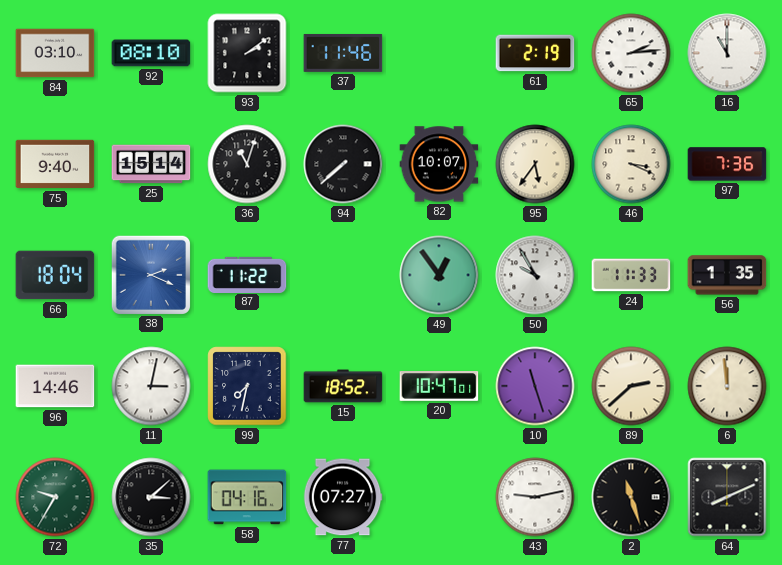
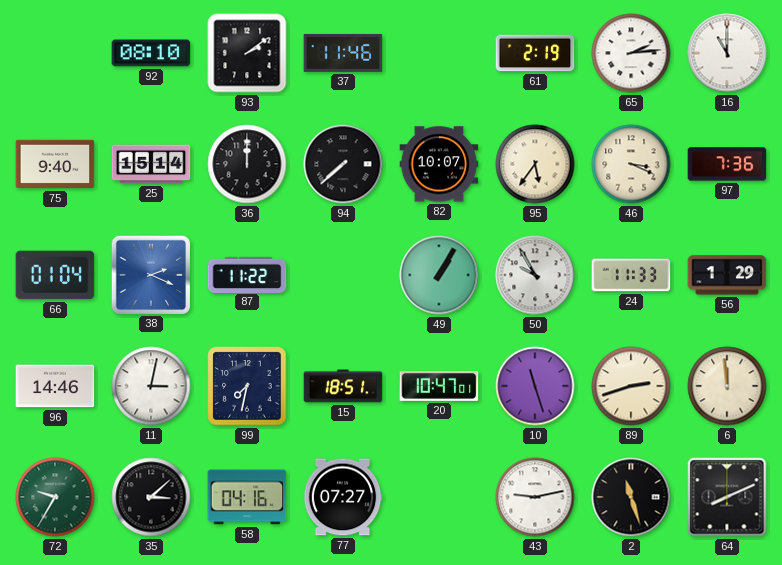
84: 03:10 -> none
36: 11:03 -> 12:00
66: 18:04 -> 01:04
49: 12:54 -> 1:05
56: 1:35 -> 1:29
15: 18:52 -> 18:51
89: 2:38 -> 2:42
